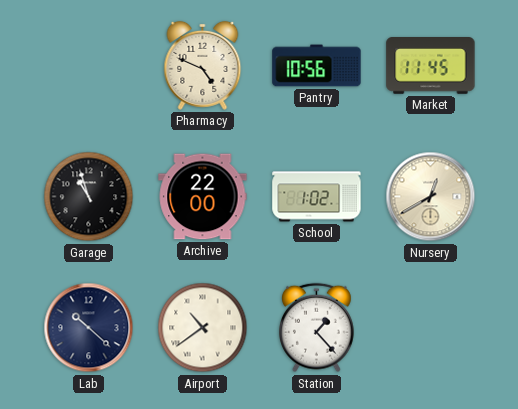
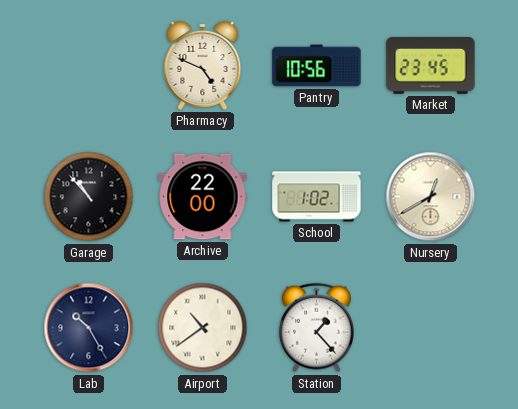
Market: 11:45 -> 23:45
Garage: 10:57 -> 10:53
Lab: 10:22 -> 10:25
